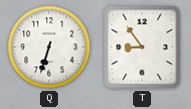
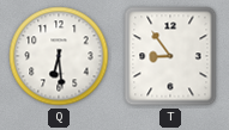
Q: 6:33 -> 6:29
